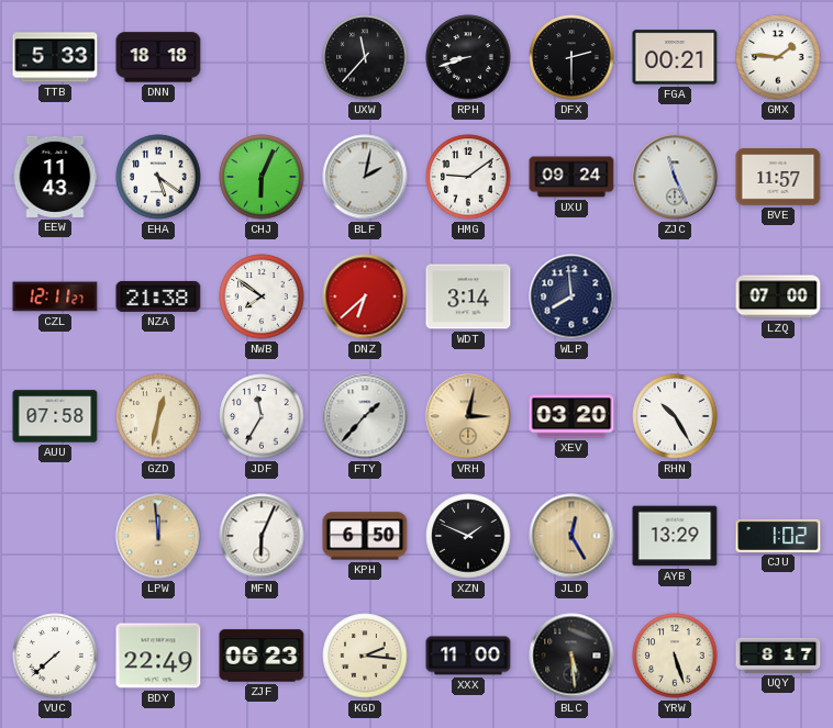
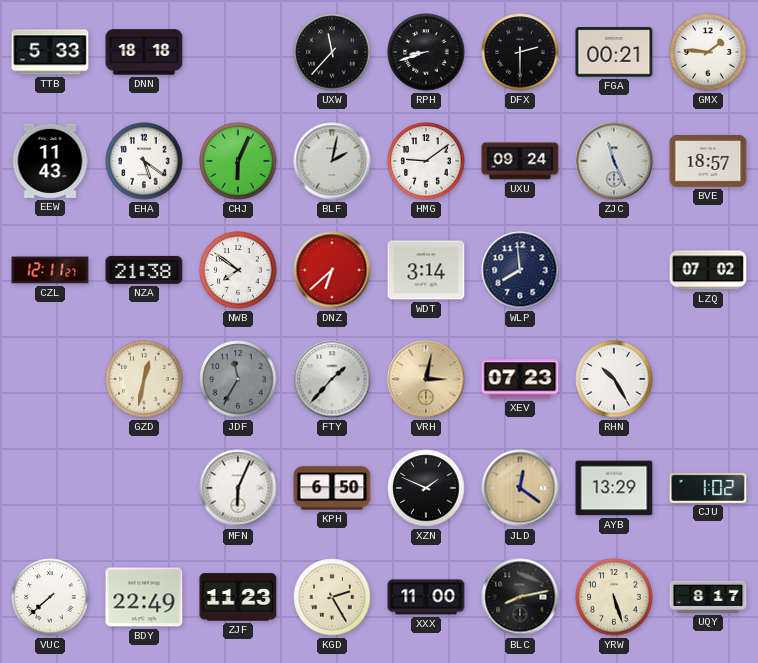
BVE: 11:57 -> 18:57
LZQ: 07:00 -> 07:02
AUU: 07:58 -> none
JDF dial: white -> grey
XEV: 03:20 -> 07:23
LPW: 11:59 -> none
JLD: 12:25 -> 12:21
ZJF: 06:23 -> 11:23
KGD: 2:16 -> 2:25
BLC: 5:29 -> 8:13
